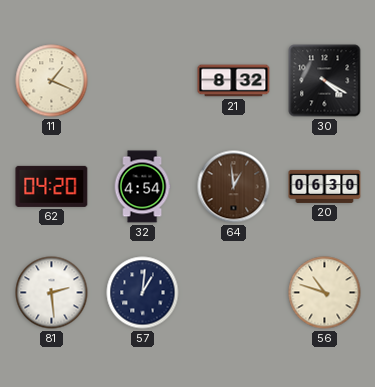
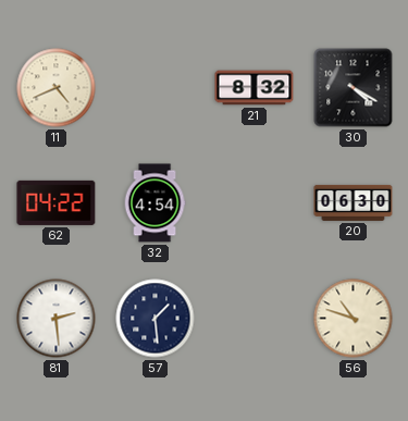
11: 1:19 -> 4:41
62: 04:20 -> 04:22
64: 12:59 -> none
57: 1:01 -> 1:29
